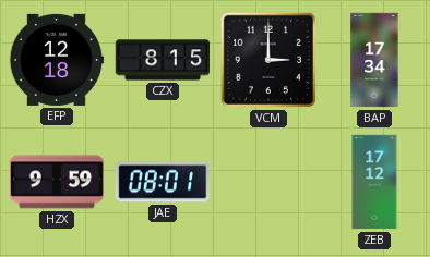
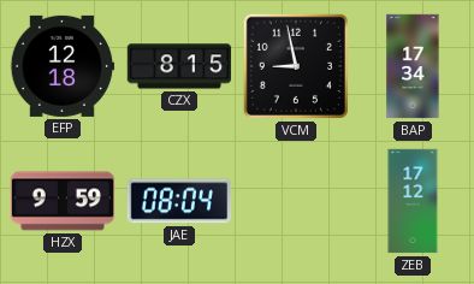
VCM: 3:00 -> 8:58
JAE: 08:01 -> 08:04
